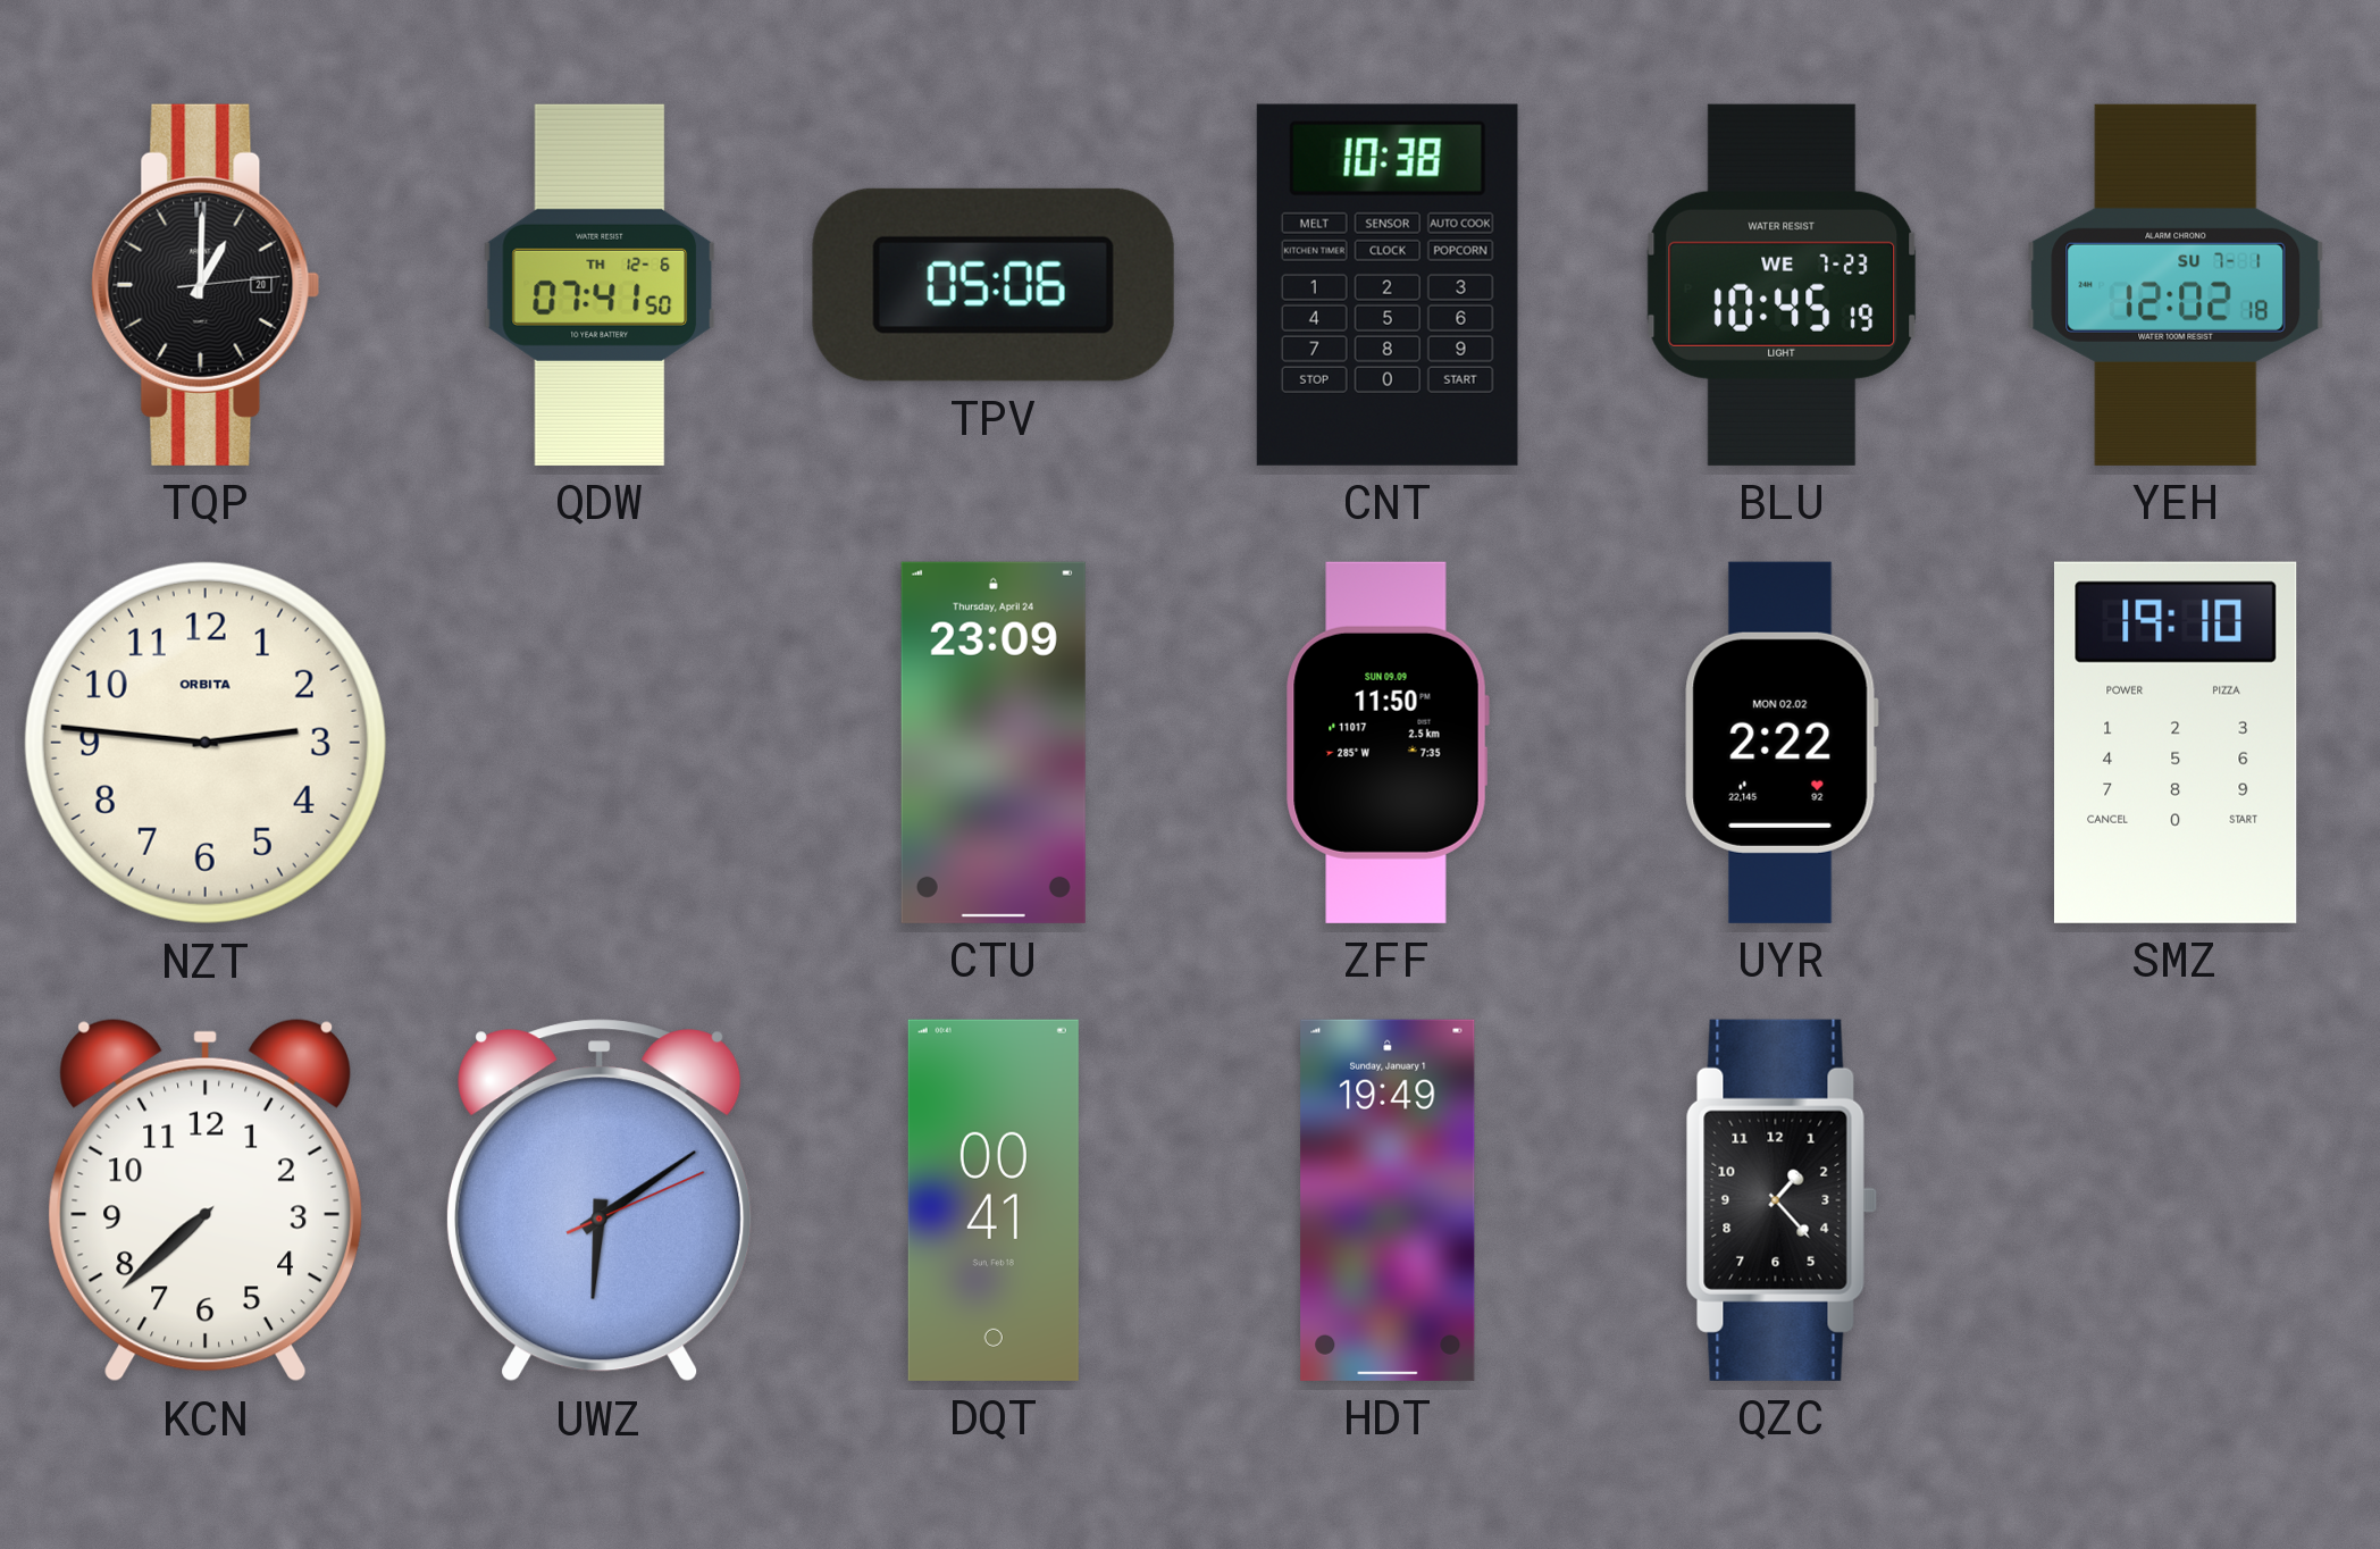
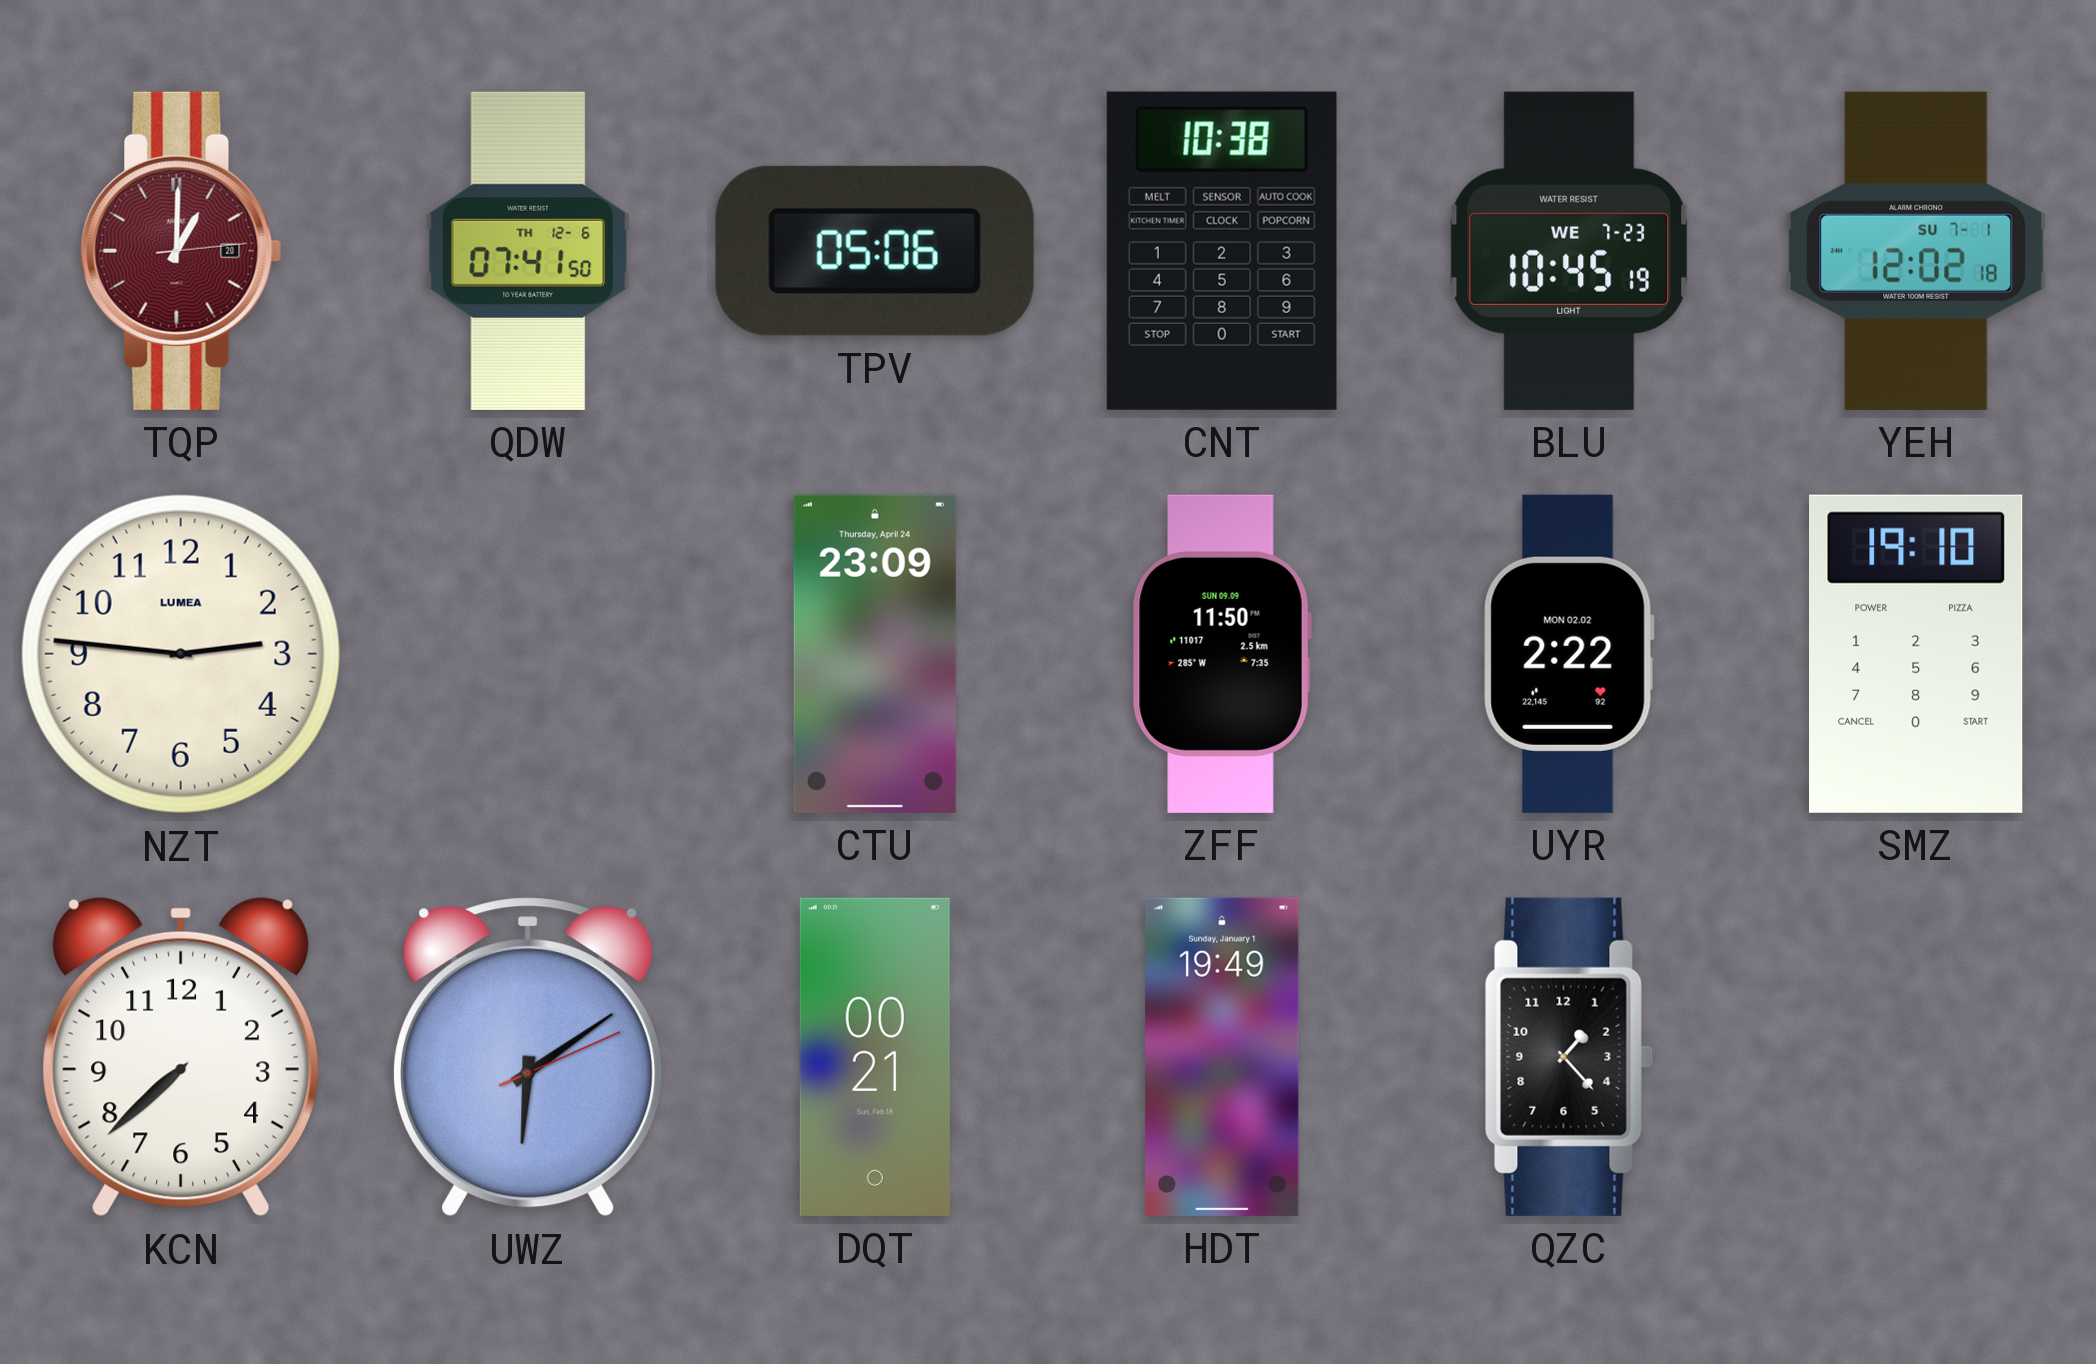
TQP dial: black -> burgundy
NZT brand: ORBITA -> LUMEA
DQT: 00:41 -> 00:21
